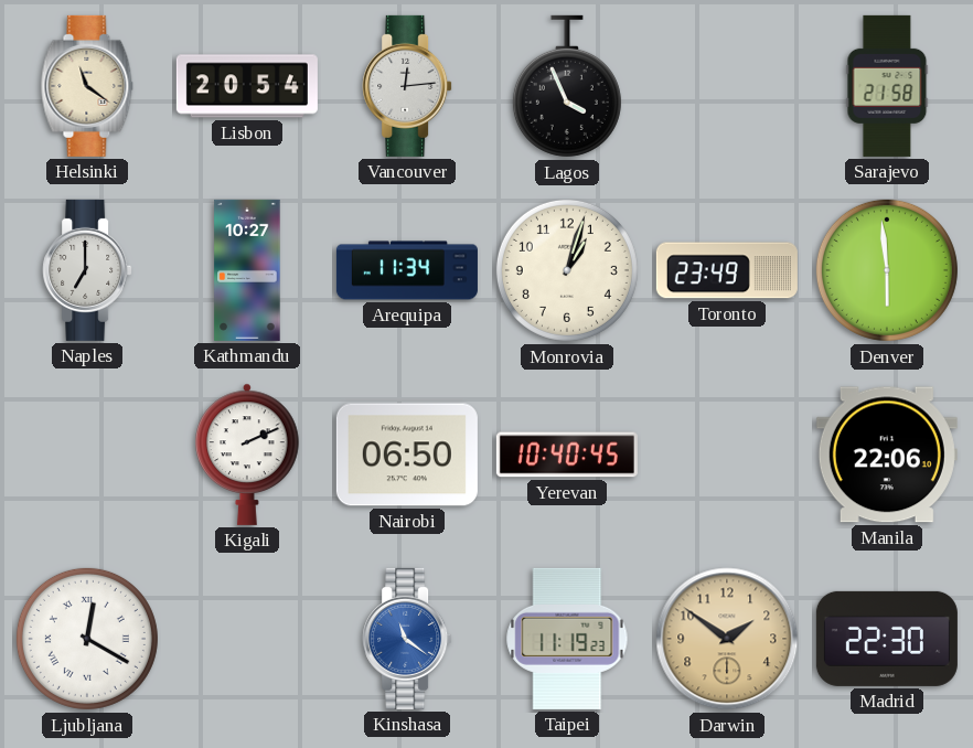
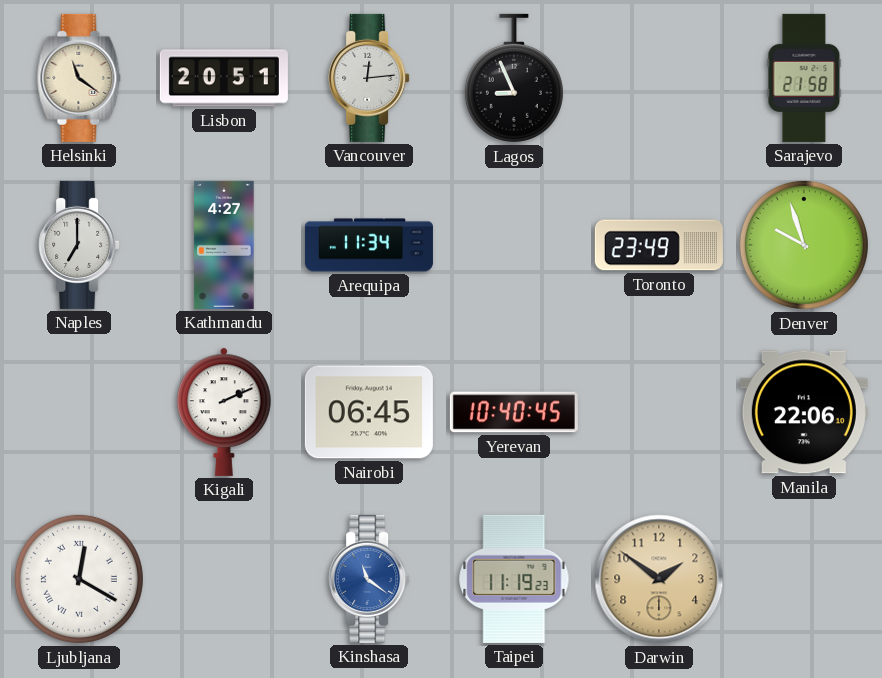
Lisbon: 20:54 -> 20:51
Lagos: 3:56 -> 8:56
Kathmandu: 10:27 -> 4:27
Monrovia: 1:03 -> none
Denver: 5:59 -> 9:57
Nairobi: 06:50 -> 06:45
Madrid: 22:30 -> none
